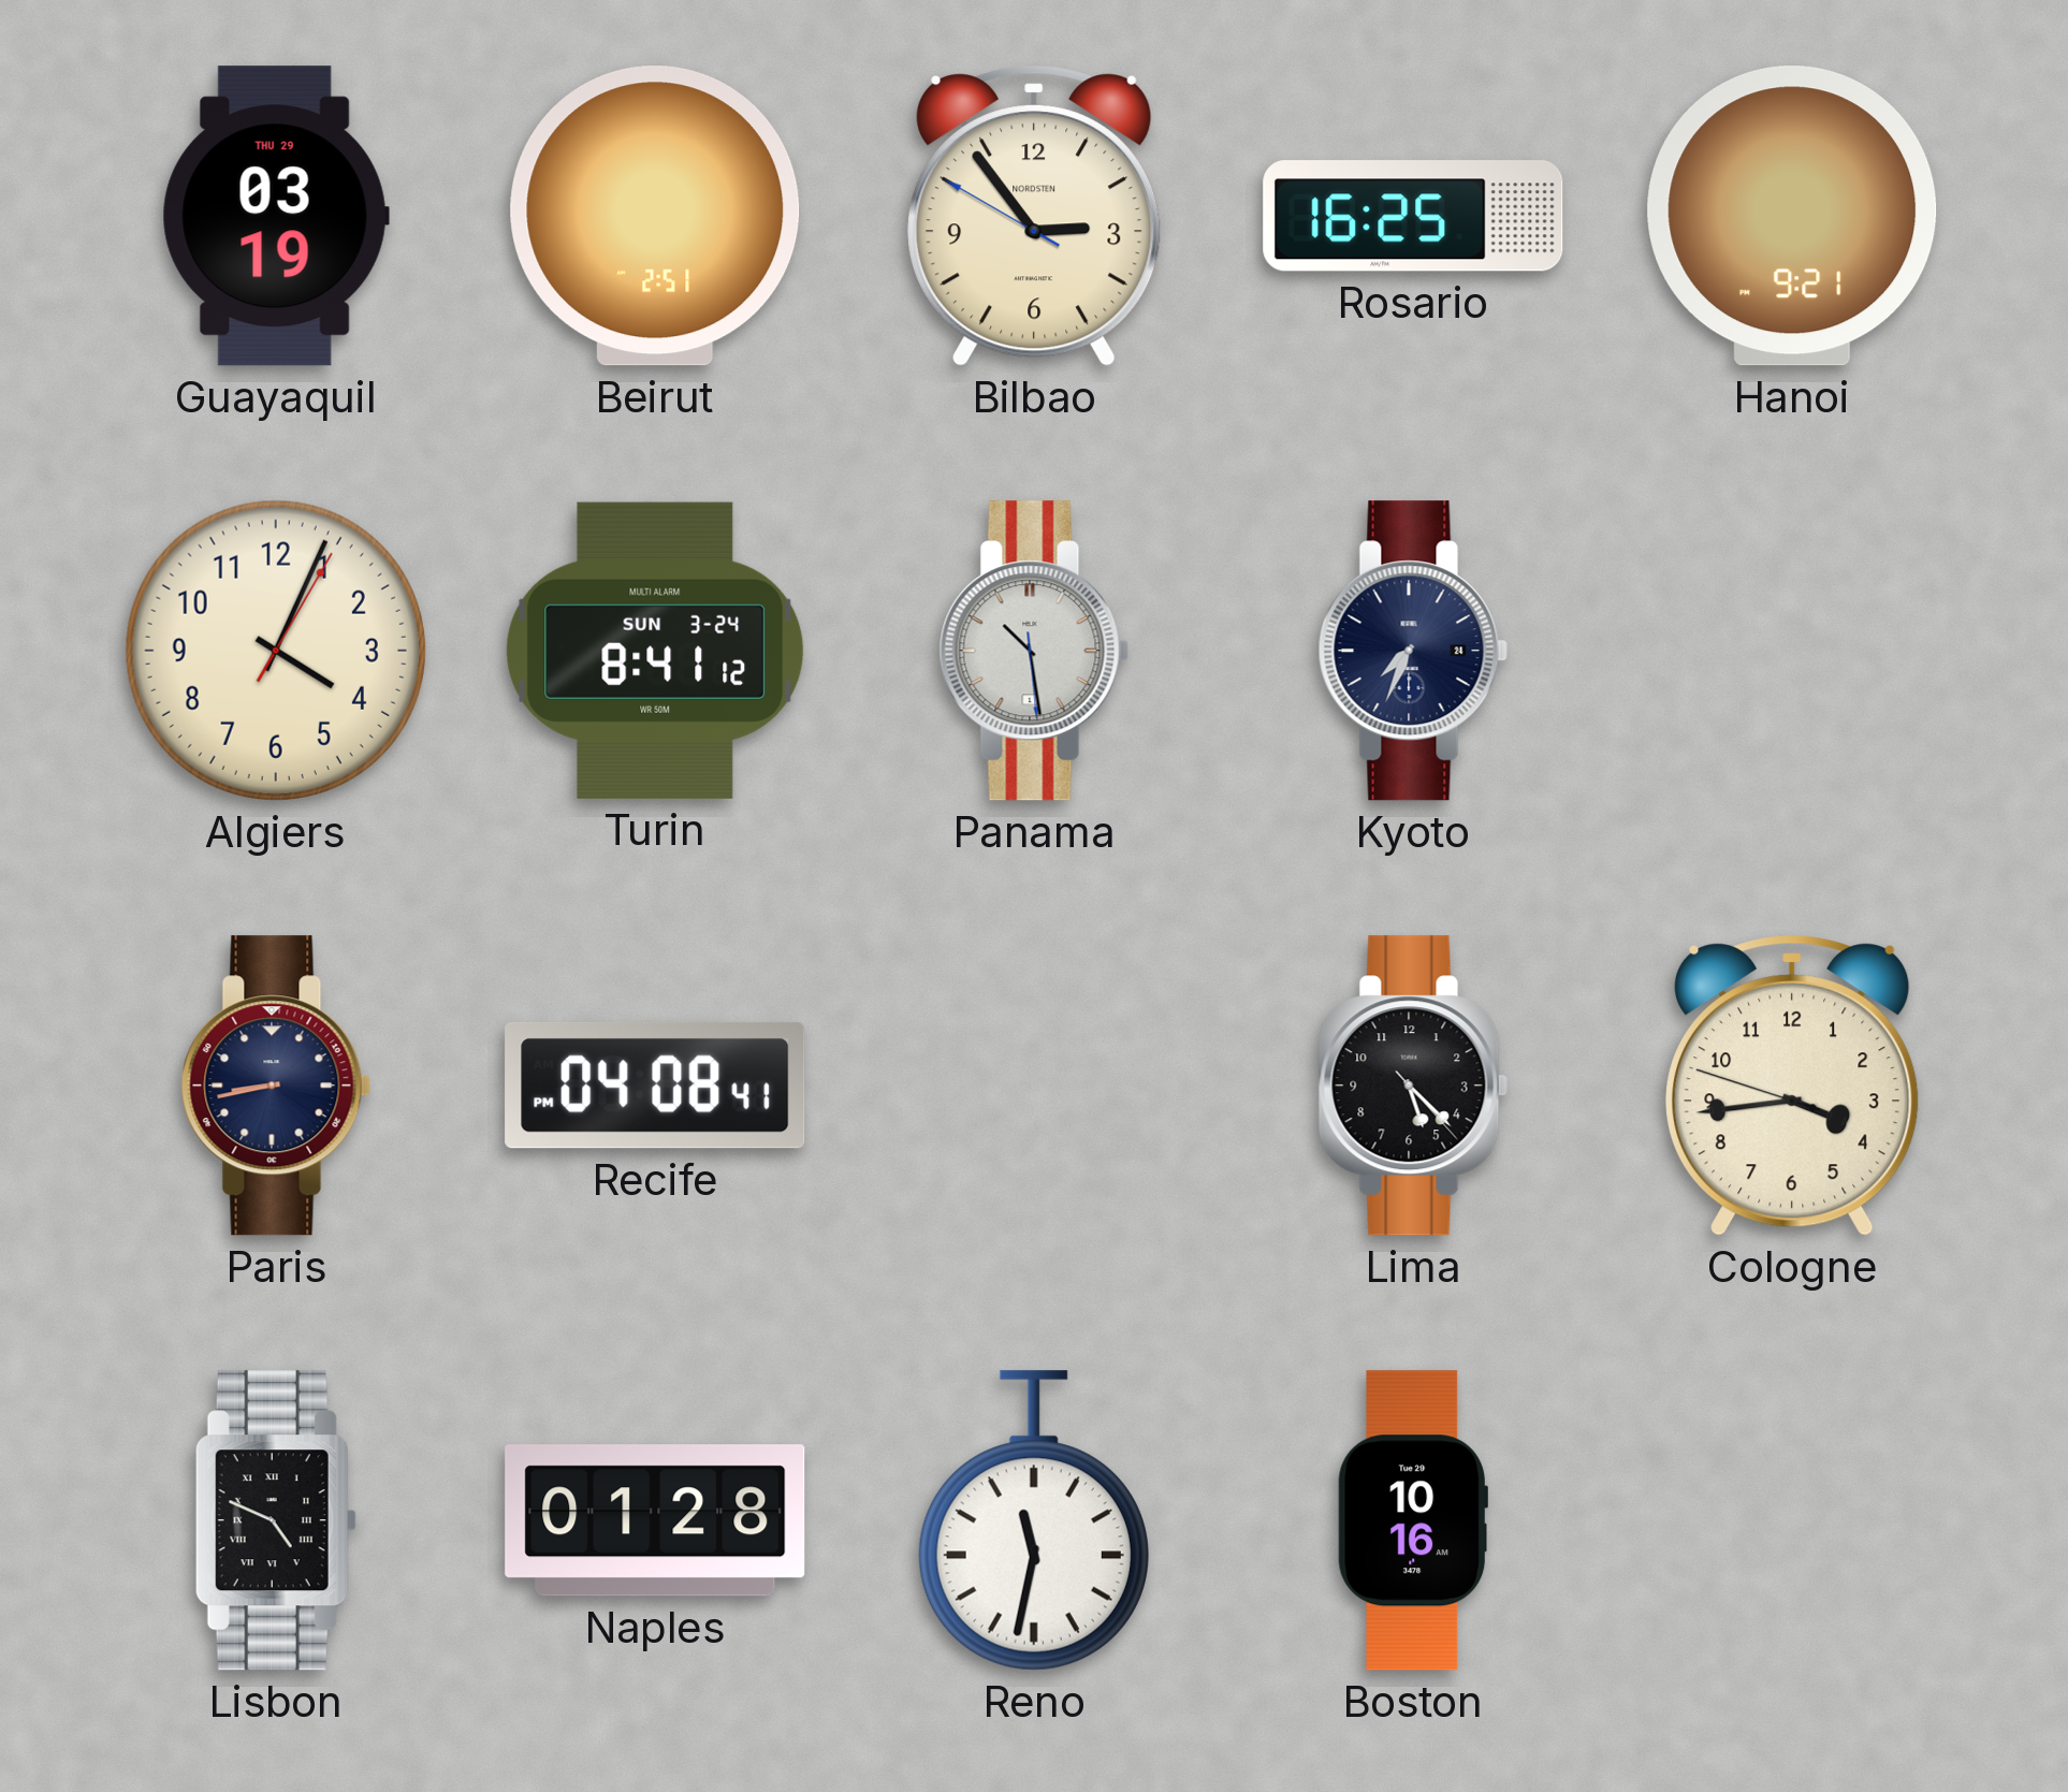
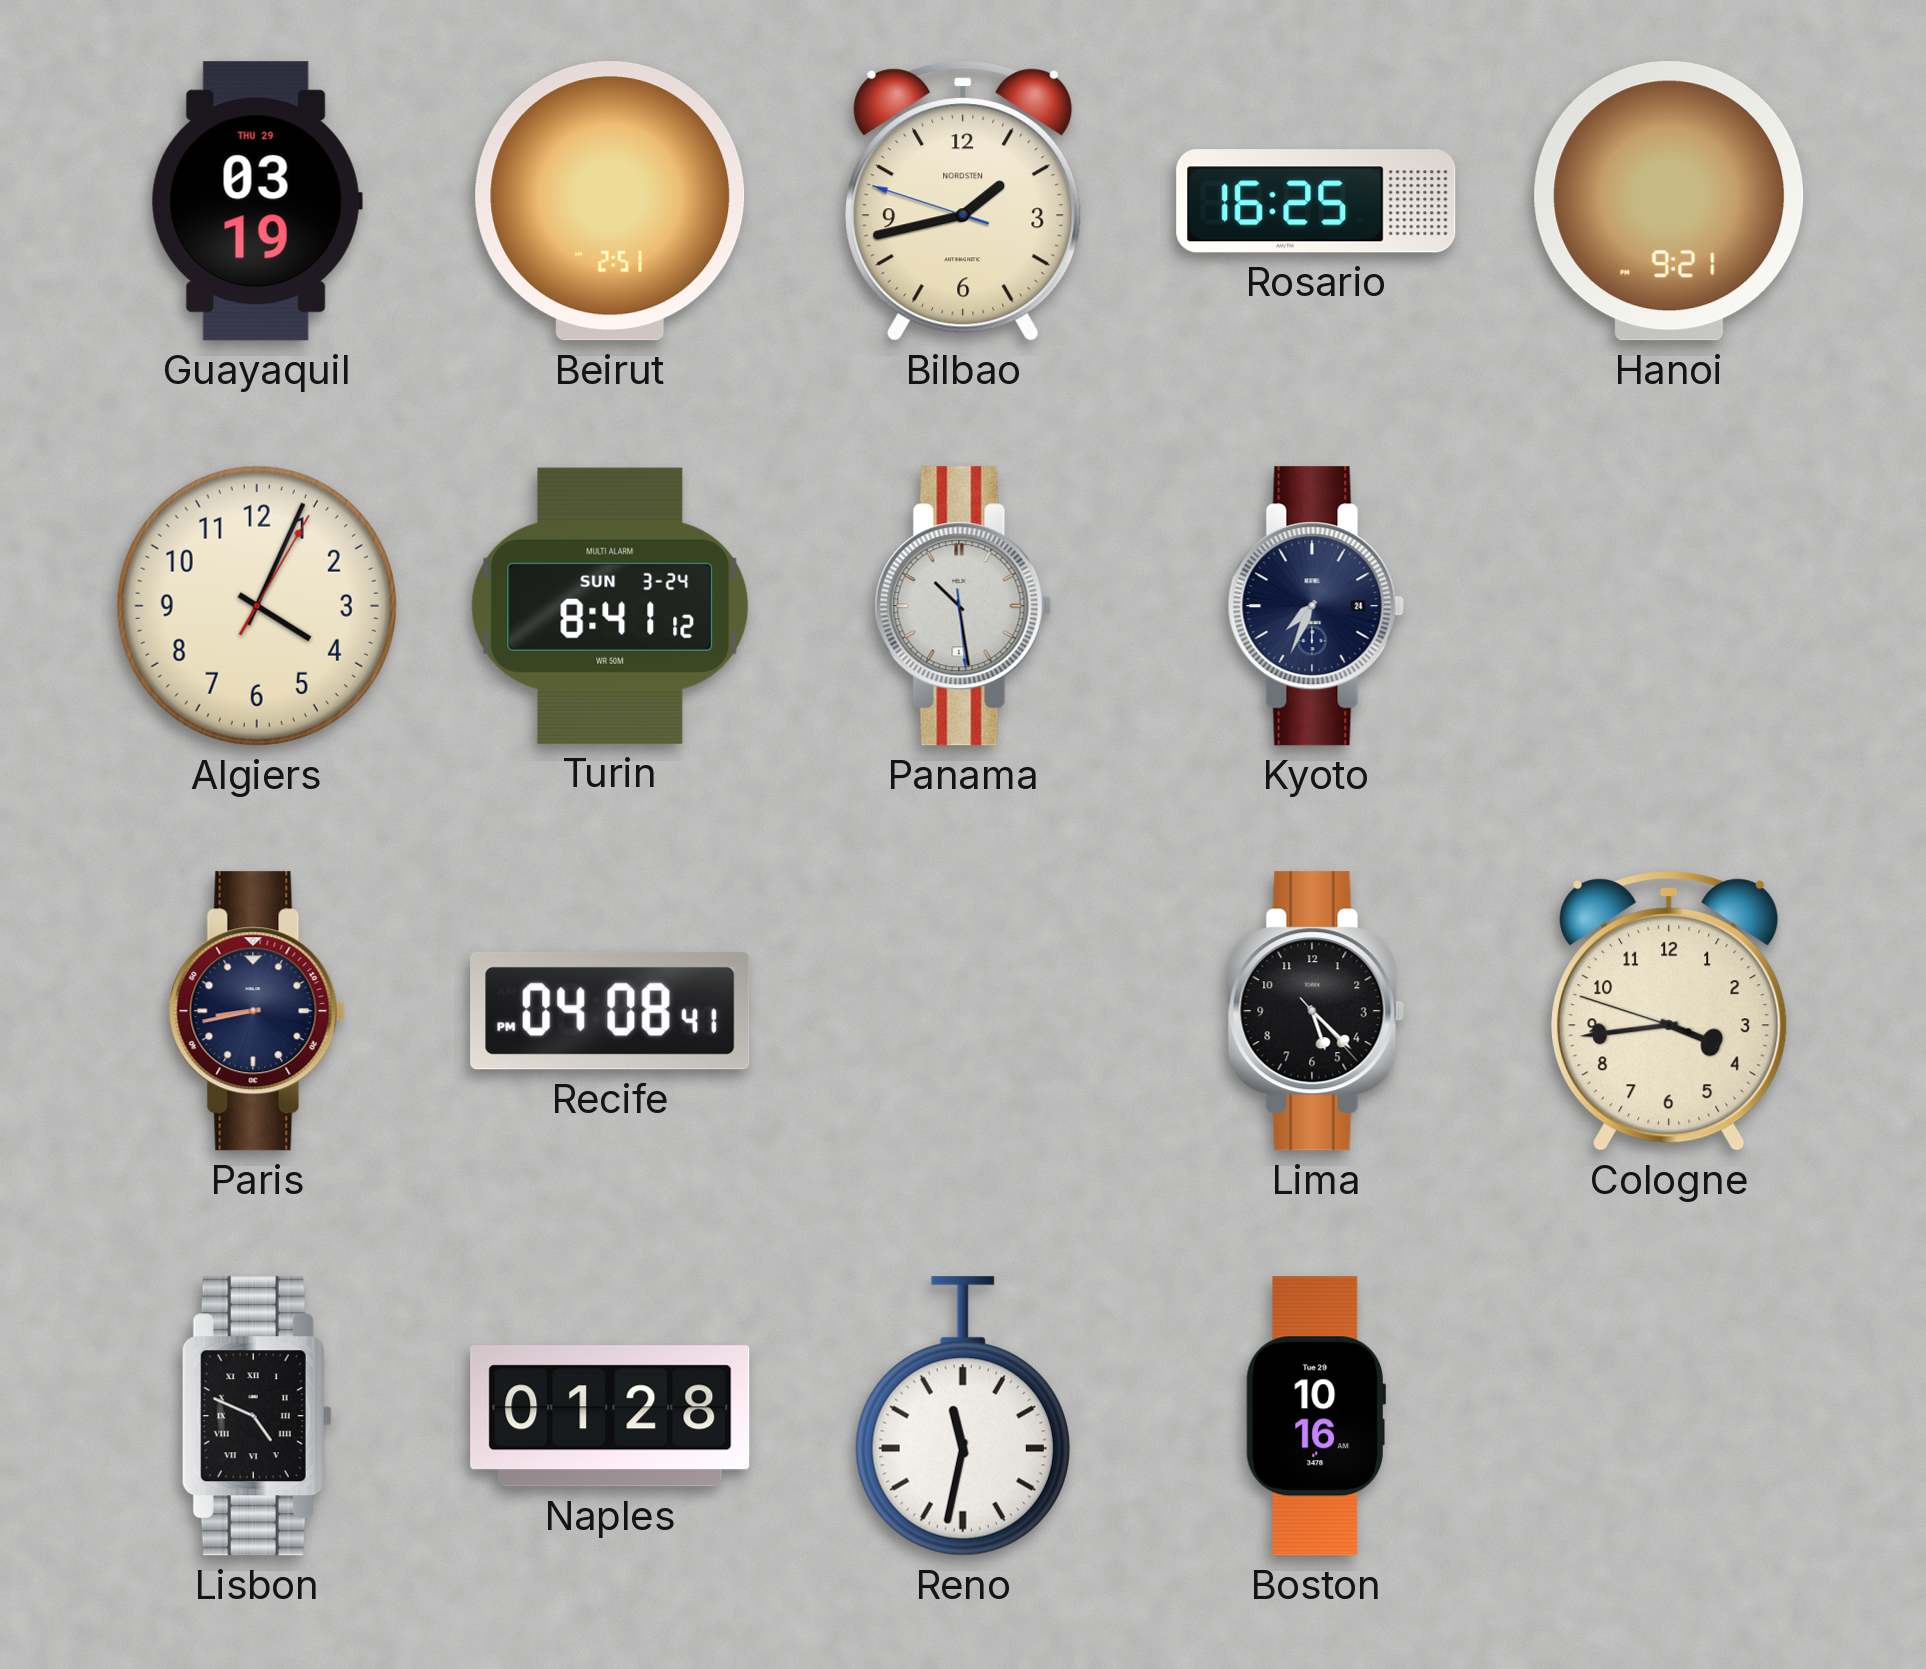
Bilbao: 2:53 -> 1:42
